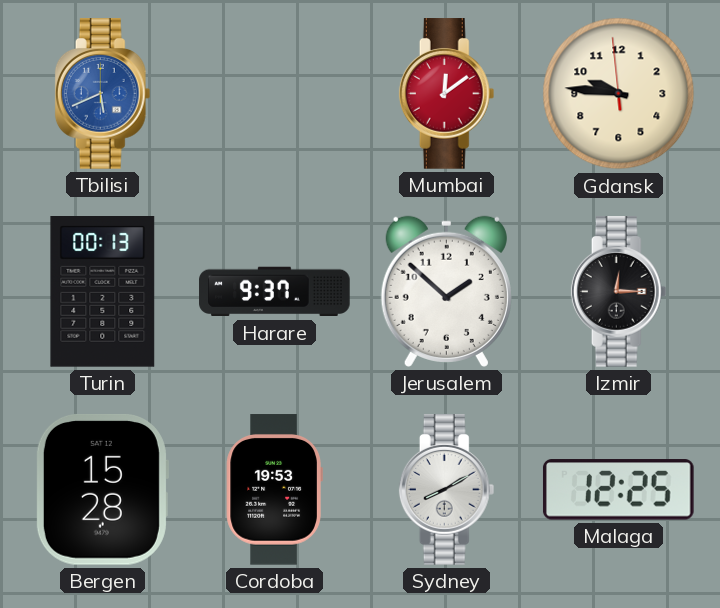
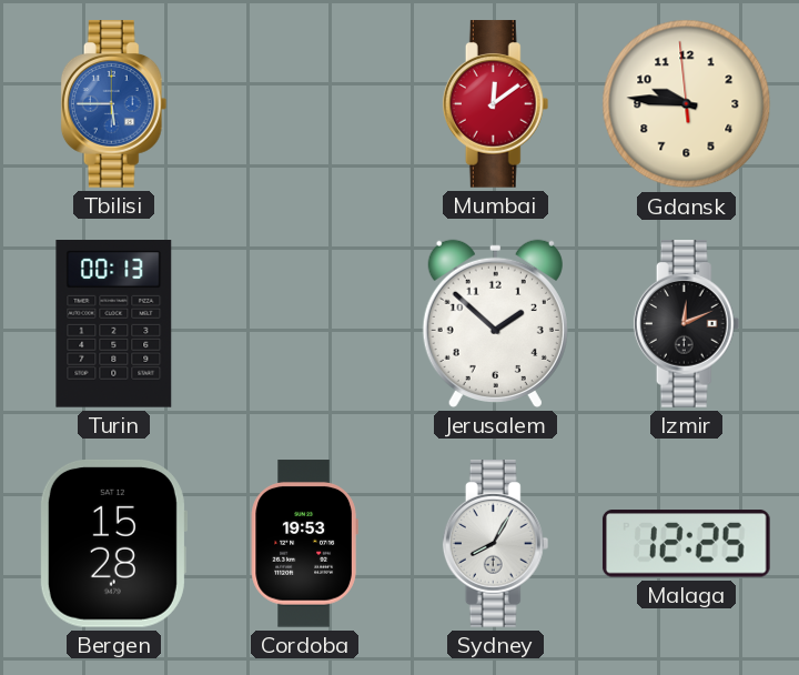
Tbilisi: 5:41 -> 5:45
Harare: 9:37 -> none
Izmir: 12:15 -> 12:11
Sydney: 8:10 -> 8:05
